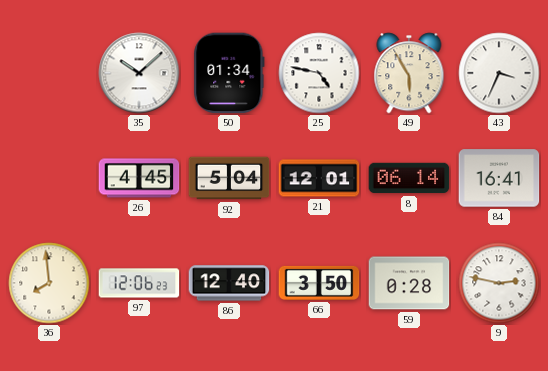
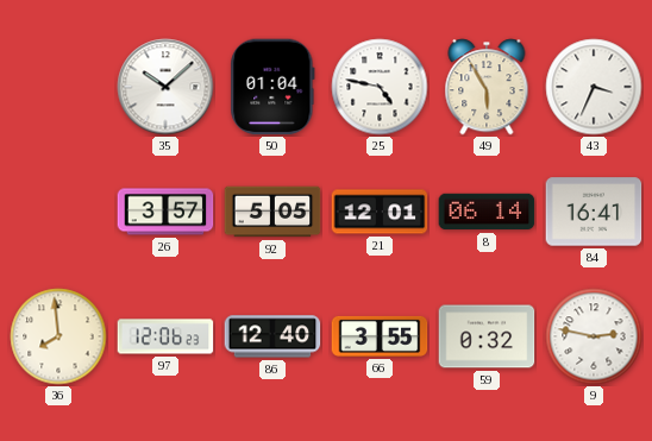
50: 01:34 -> 01:04
26: 4:45 -> 3:57
92: 5:04 -> 5:05
66: 3:50 -> 3:55
59: 0:28 -> 0:32
